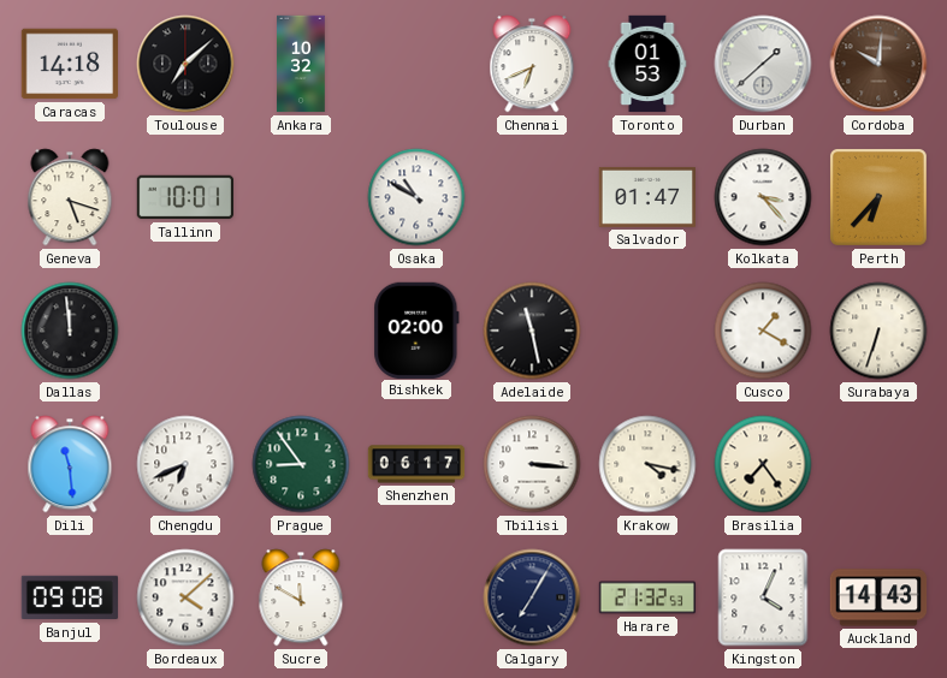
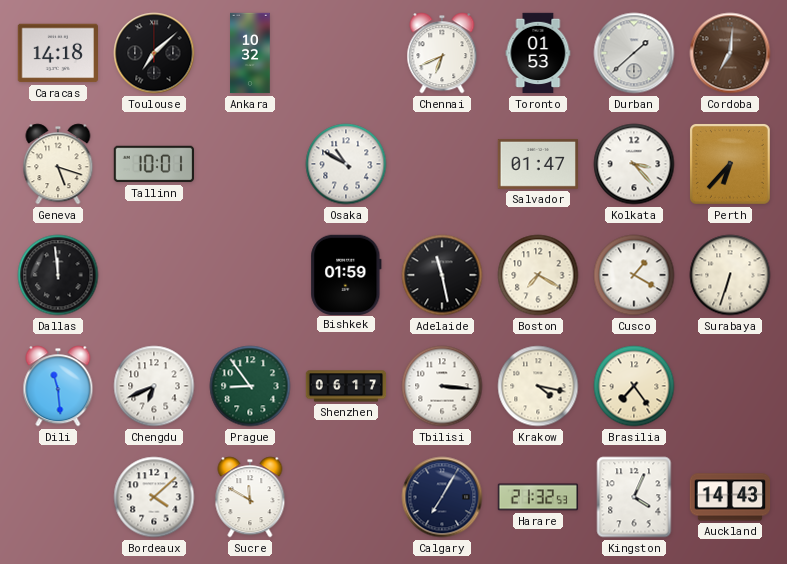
Cordoba: 10:01 -> 7:01
Bishkek: 02:00 -> 01:59
Boston: none -> 7:20
Banjul: 09:08 -> none
